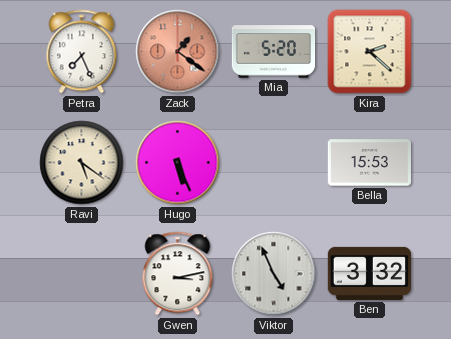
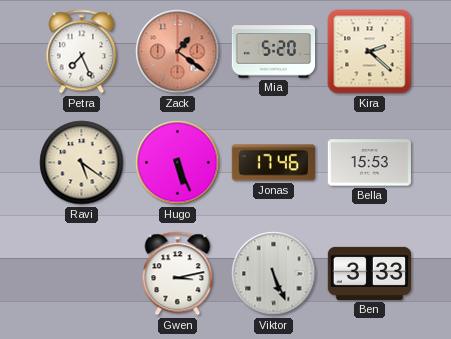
Jonas: none -> 17:46
Viktor: 4:56 -> 5:26
Ben: 3:32 -> 3:33
